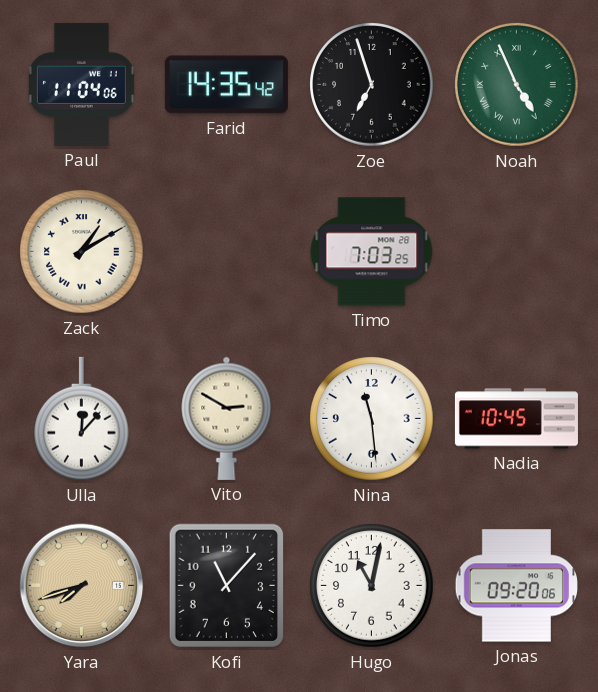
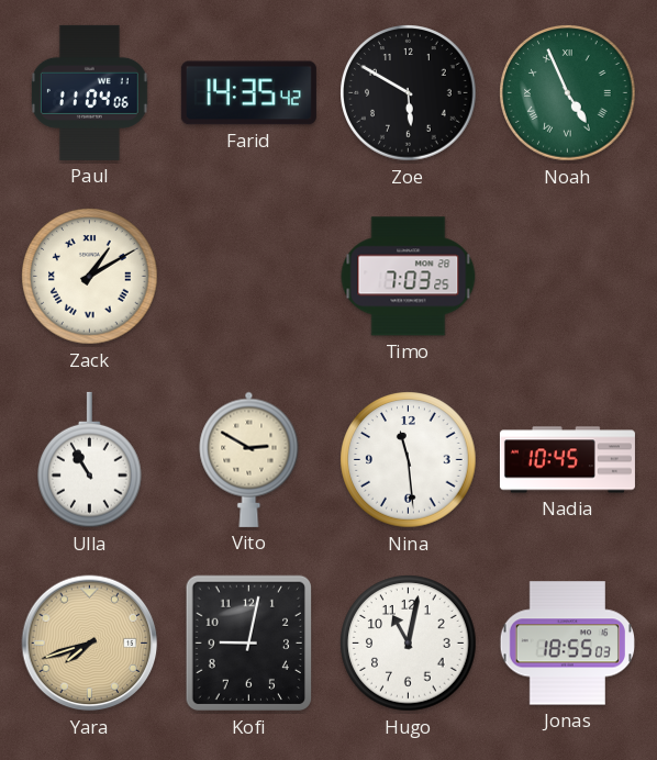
Zoe: 6:57 -> 5:50
Ulla: 12:07 -> 10:55
Kofi: 11:07 -> 9:02
Jonas: 09:20 -> 18:55
